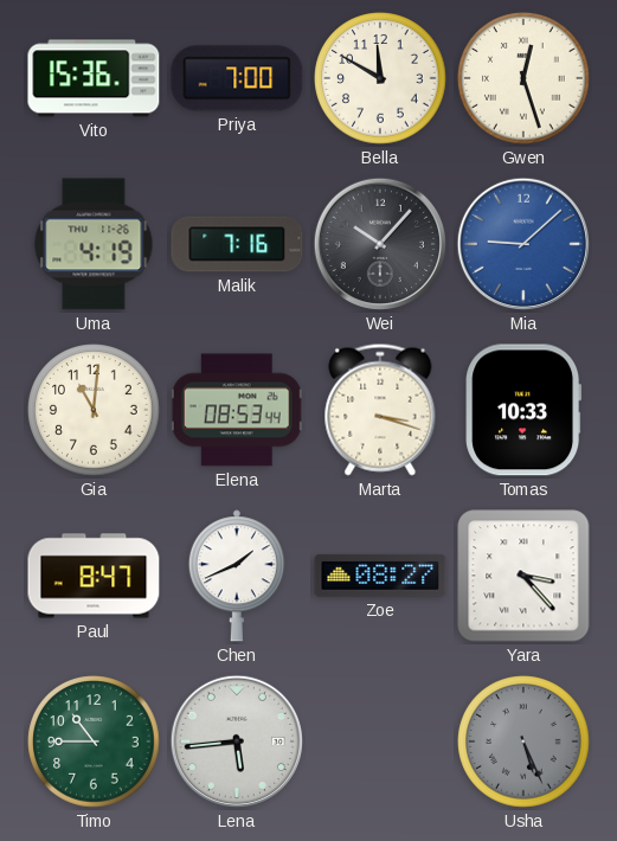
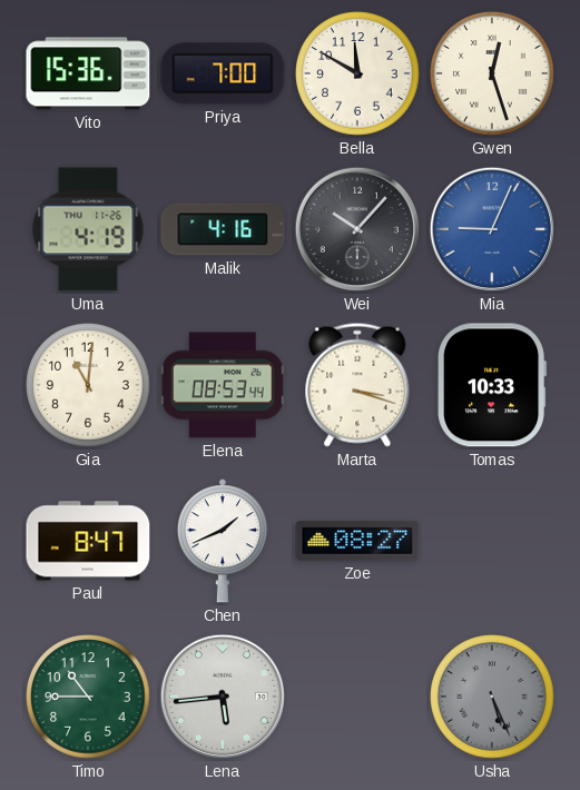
Malik: 7:16 -> 4:16
Mia: 9:08 -> 9:04
Yara: 3:23 -> none
